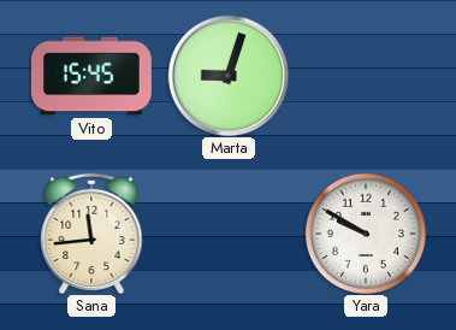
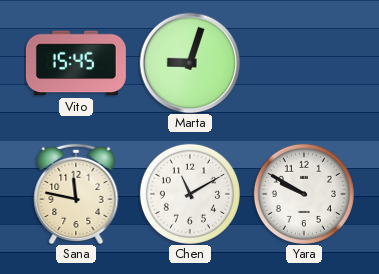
Sana: 11:44 -> 11:47
Chen: none -> 11:10
